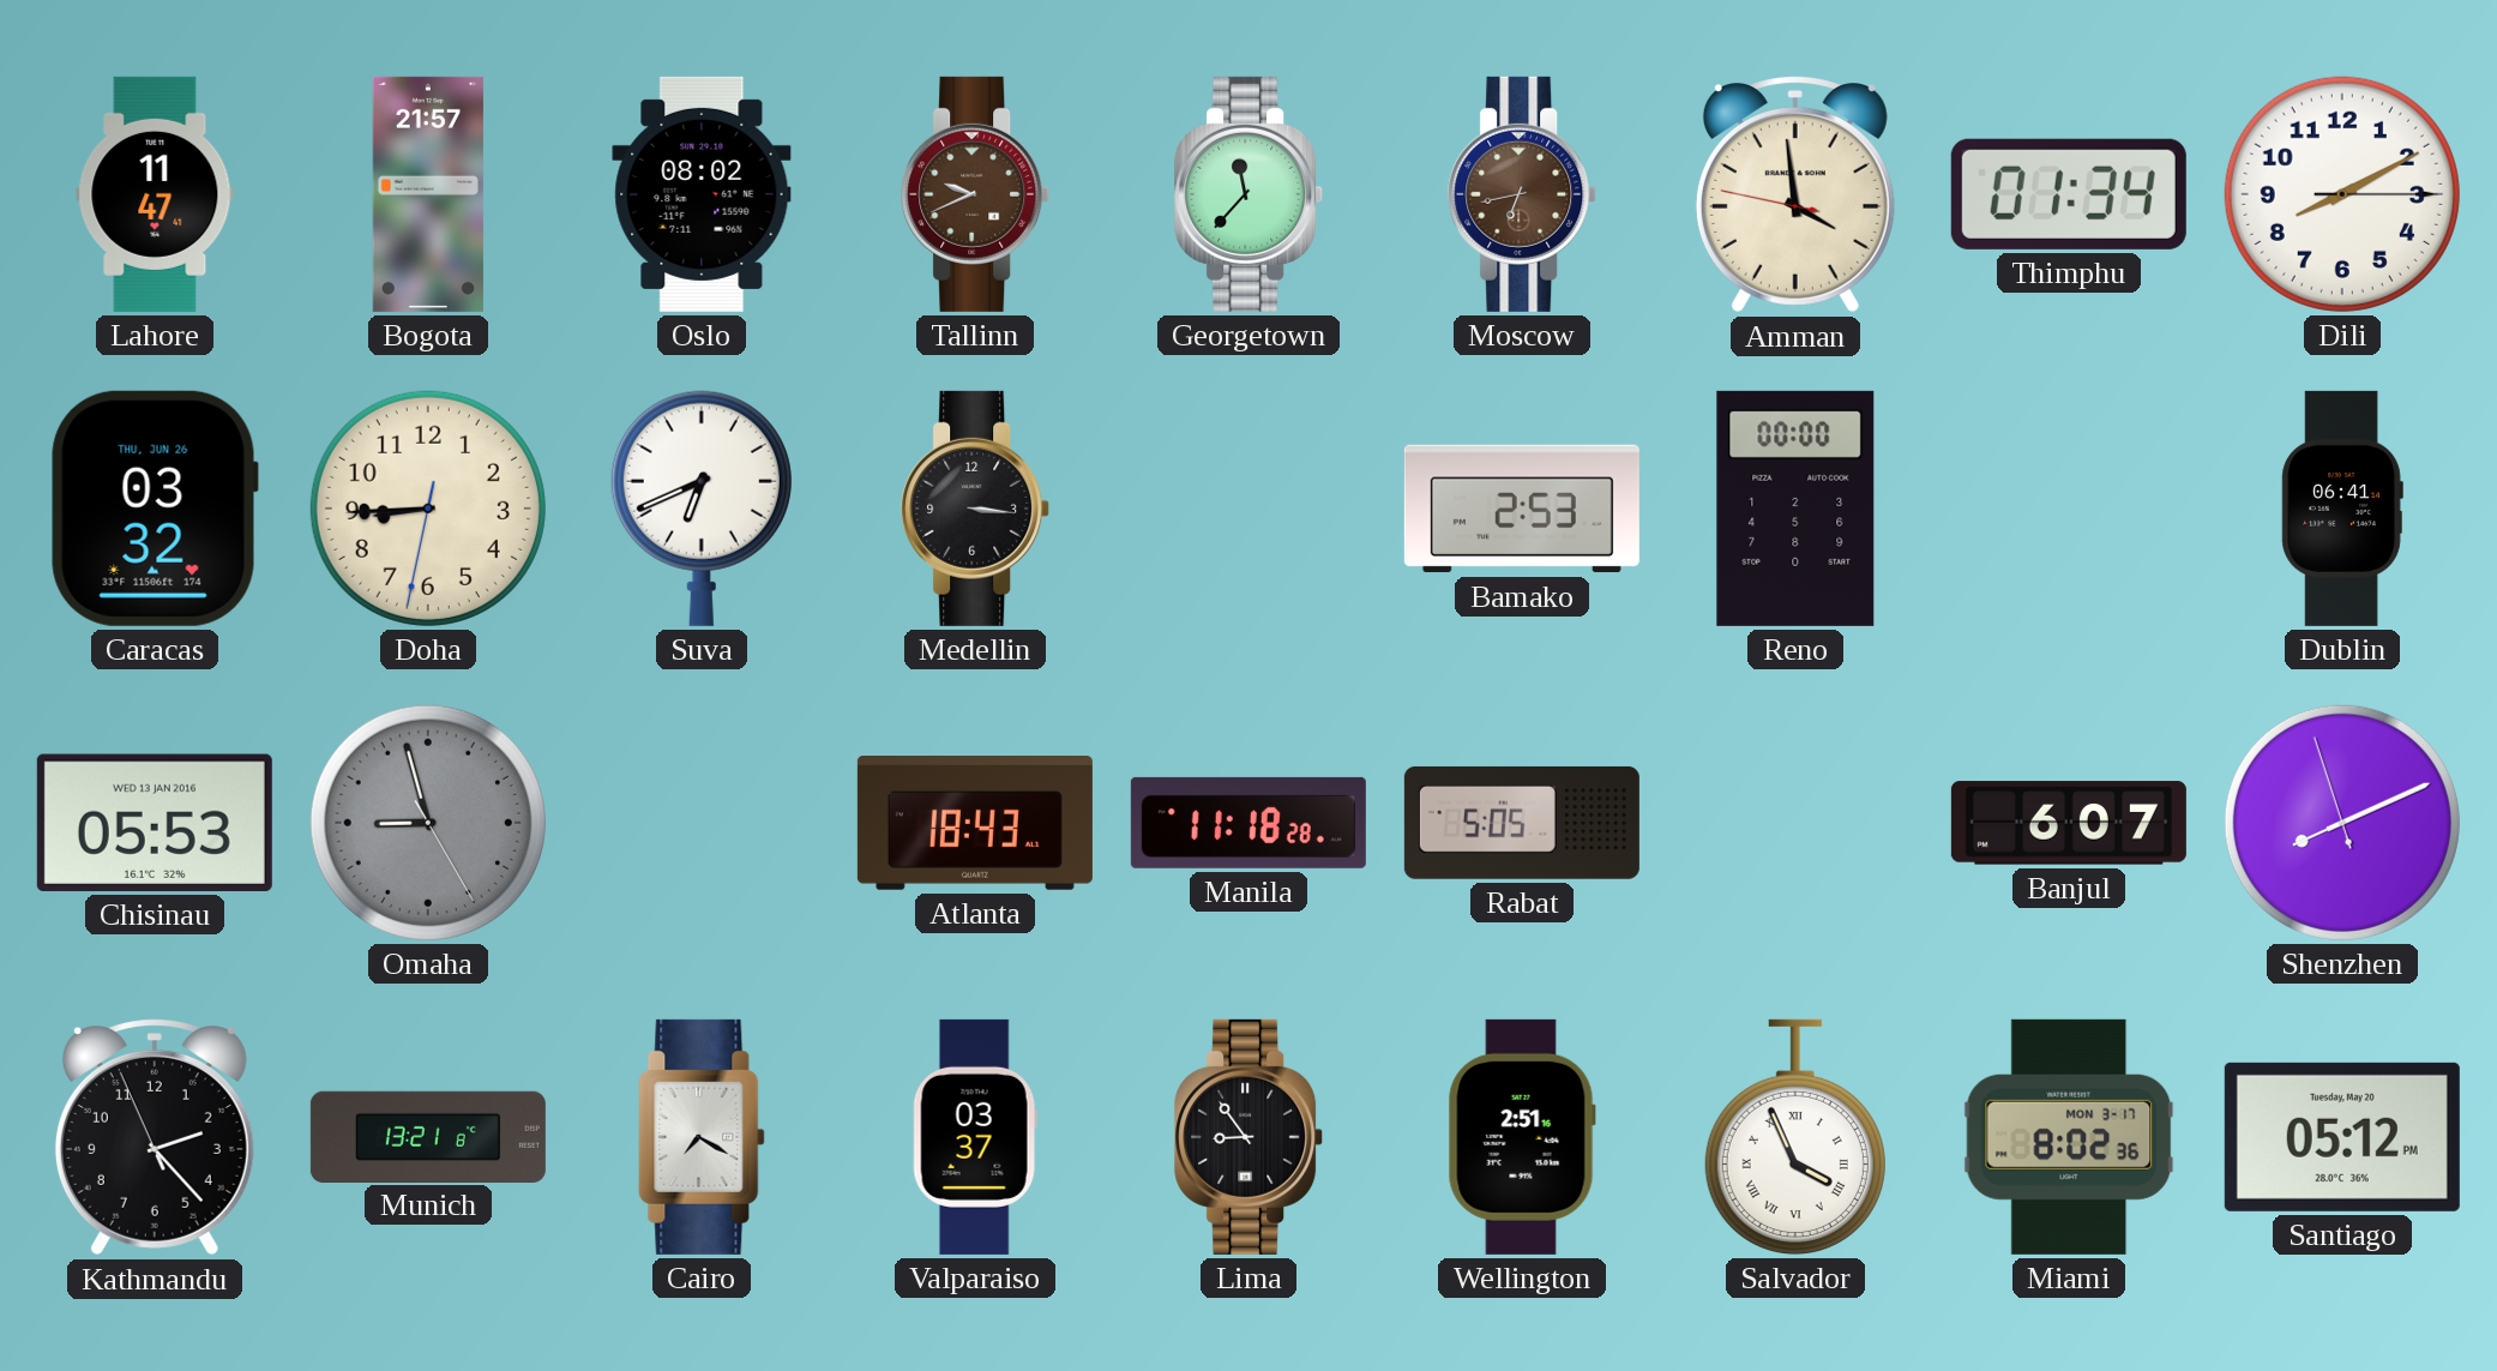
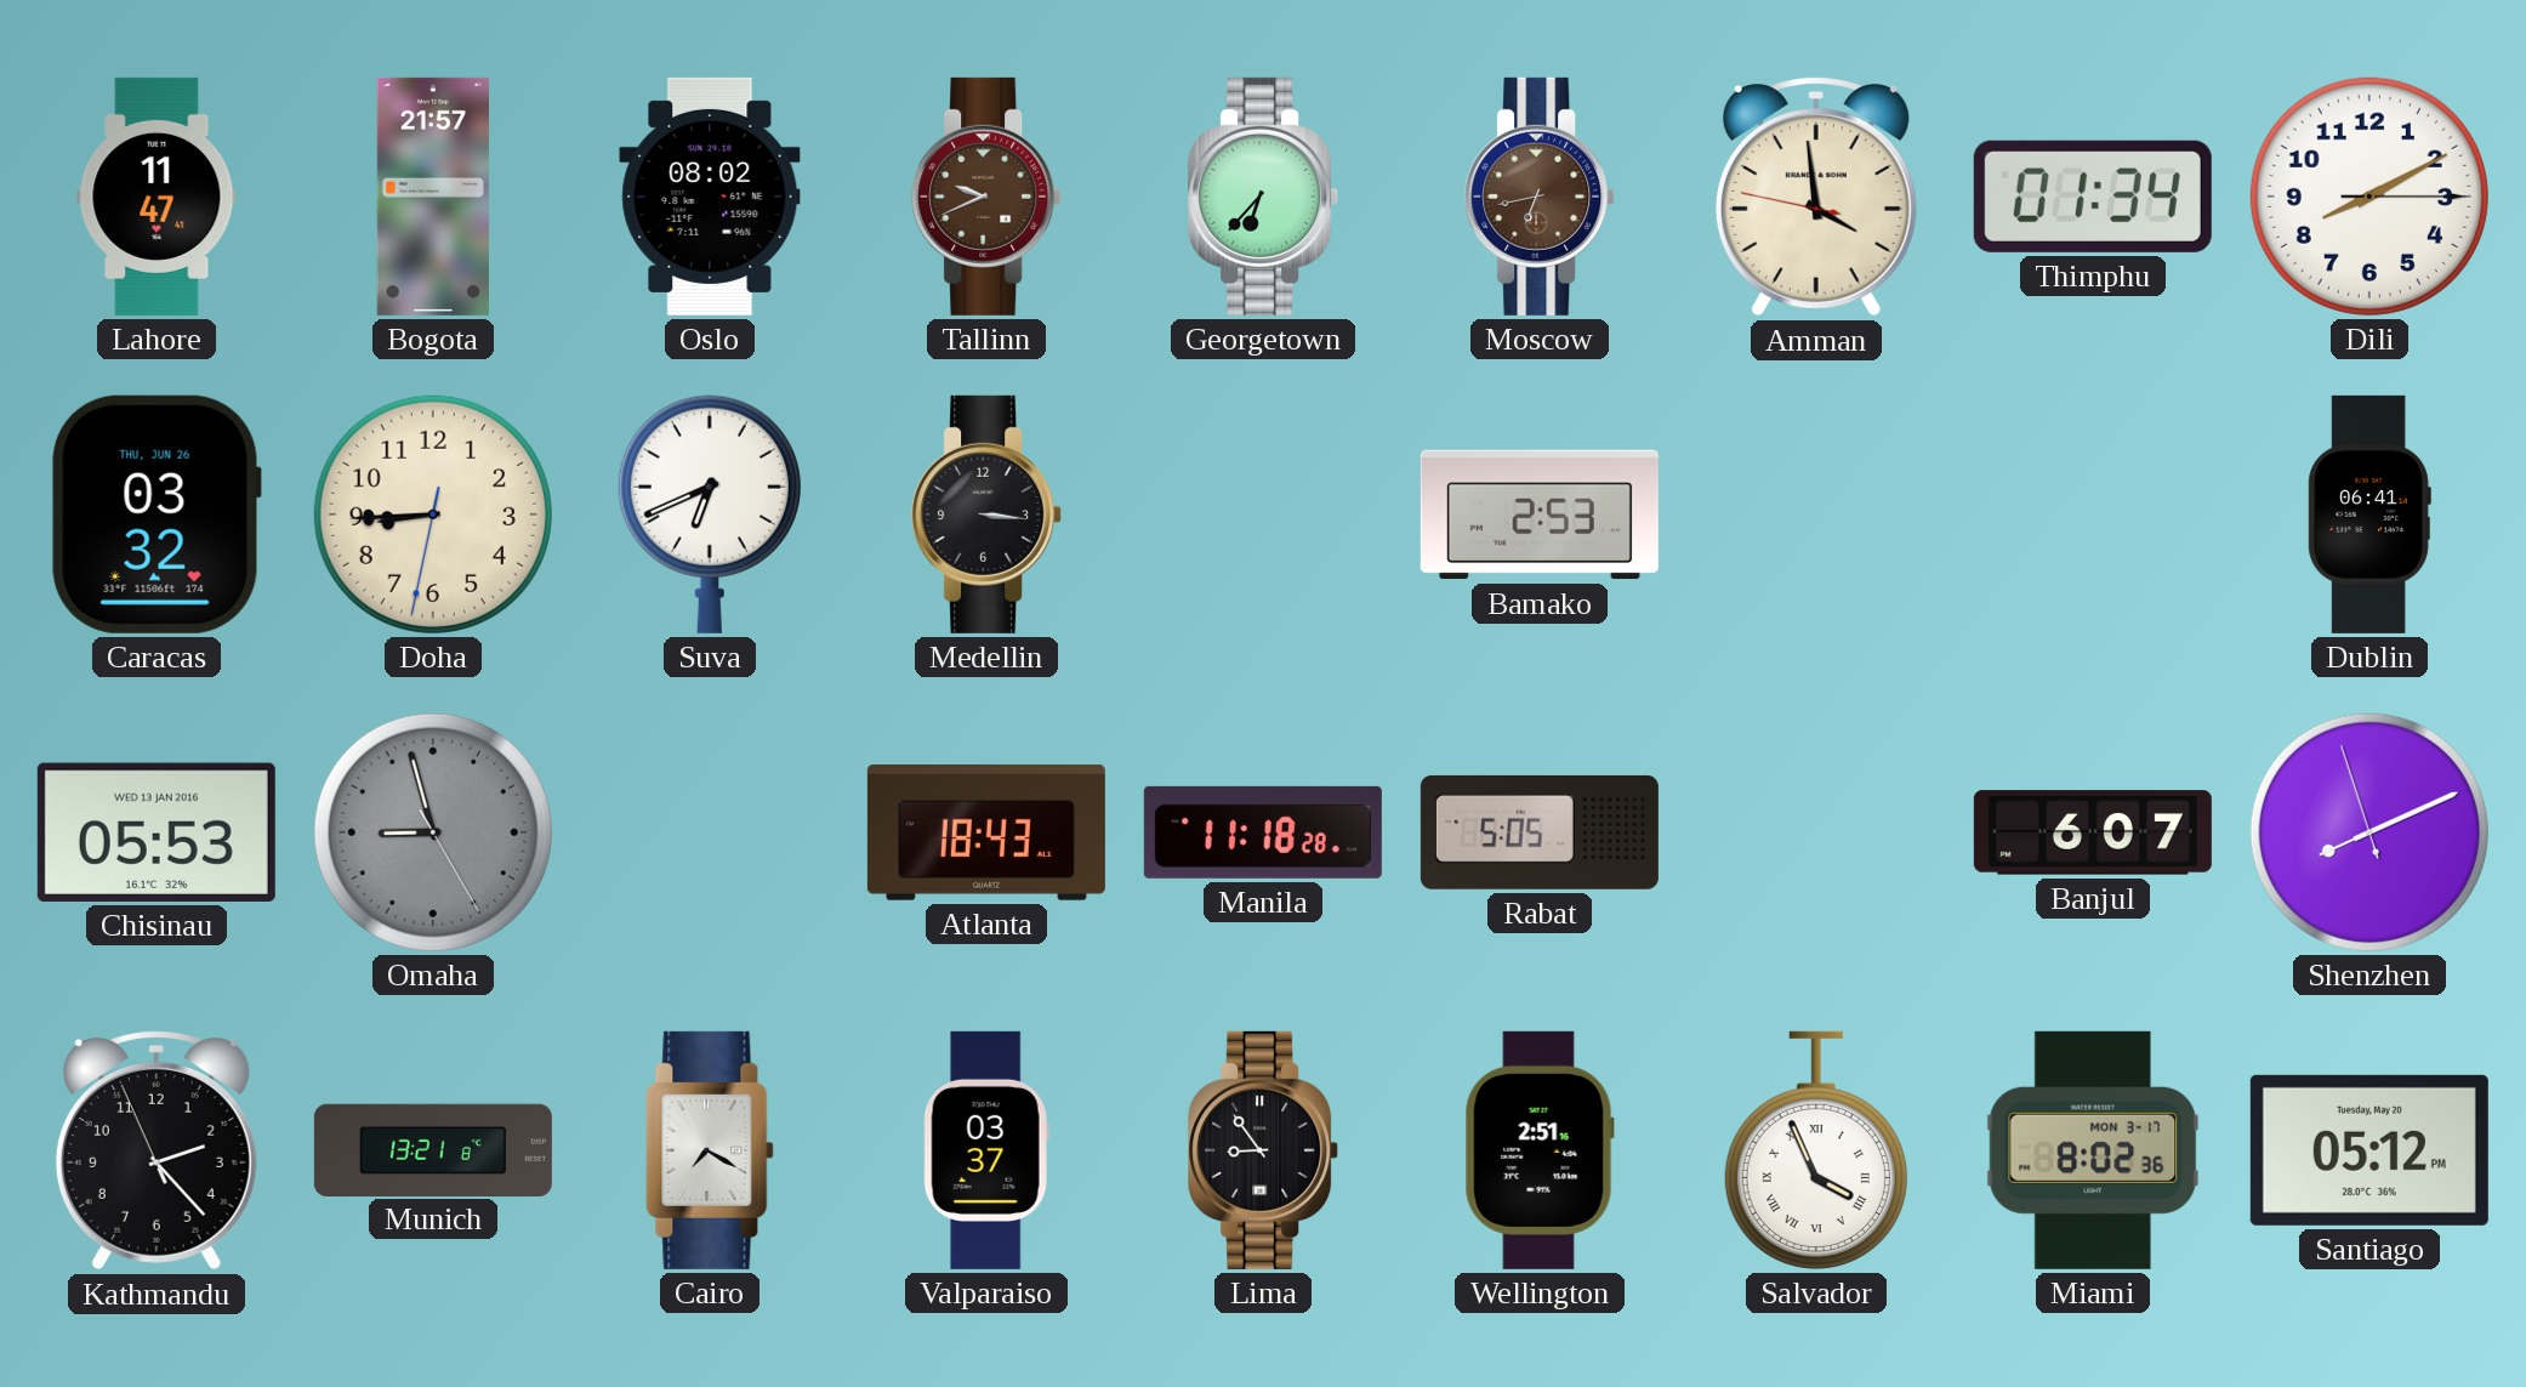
Georgetown: 11:37 -> 6:37
Reno: 00:00 -> none
